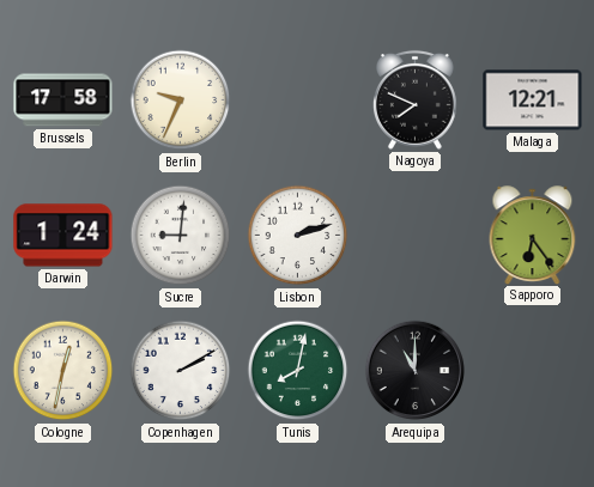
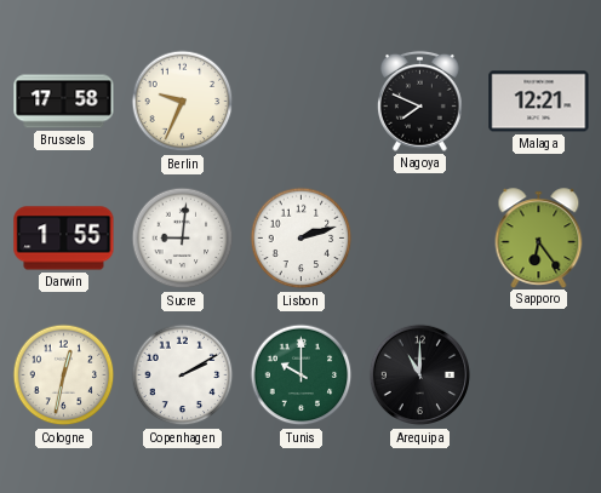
Darwin: 1:24 -> 1:55
Tunis: 8:02 -> 10:00
